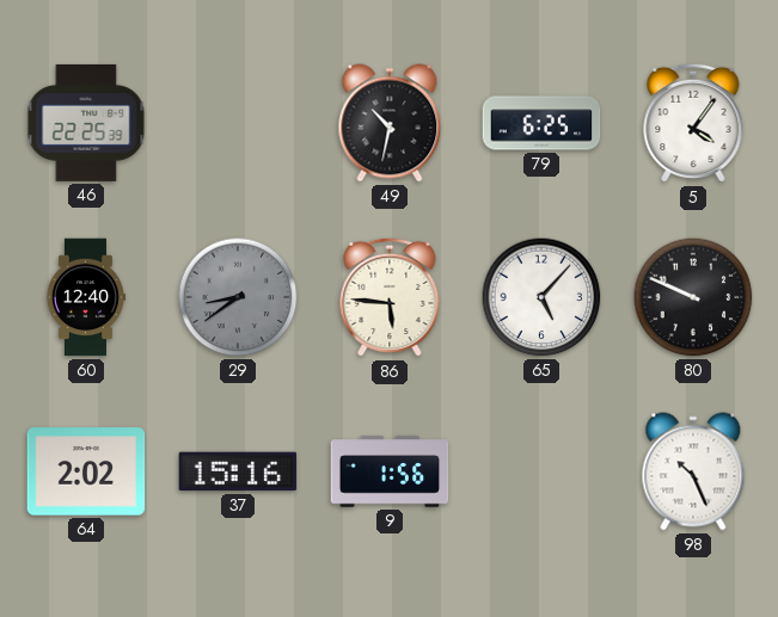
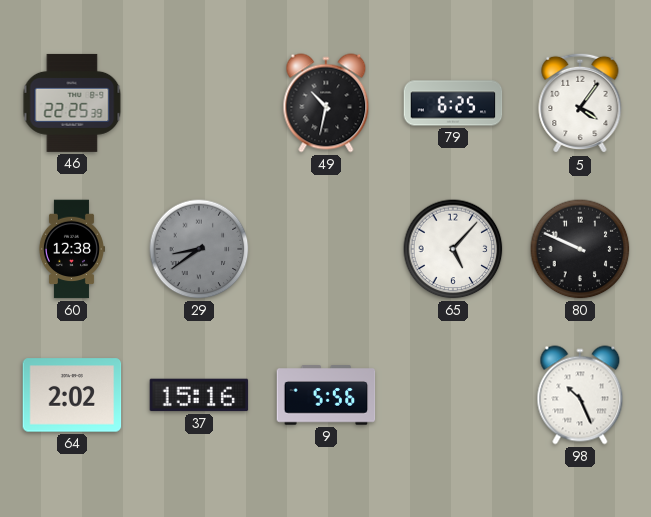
60: 12:40 -> 12:38
86: 5:46 -> none
9: 1:56 -> 5:56
